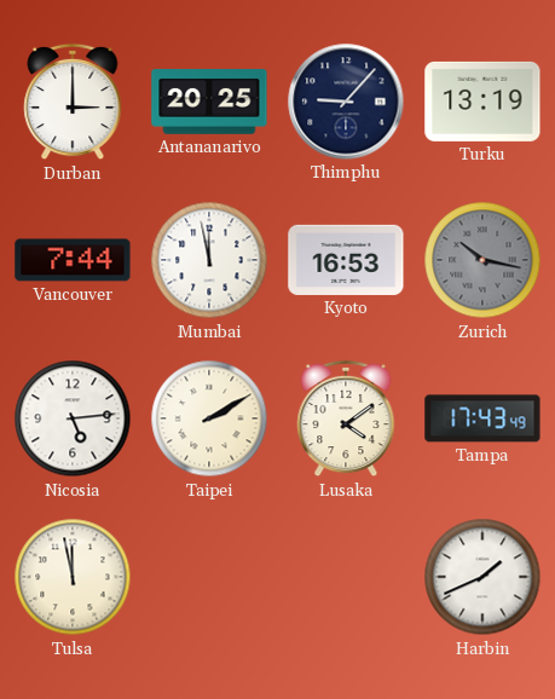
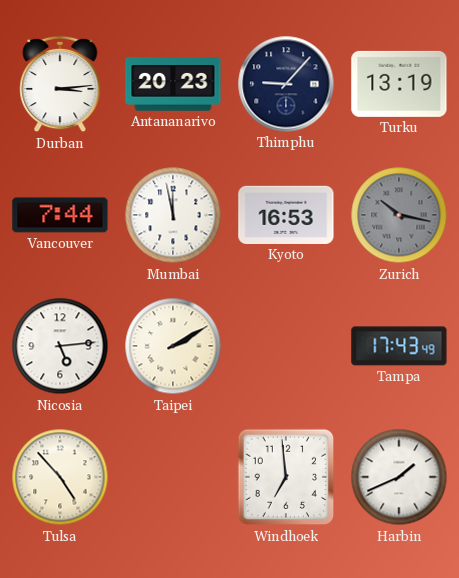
Durban: 3:00 -> 3:14
Antananarivo: 20:25 -> 20:23
Lusaka: 4:09 -> none
Tulsa: 11:58 -> 4:53
Windhoek: none -> 6:59
